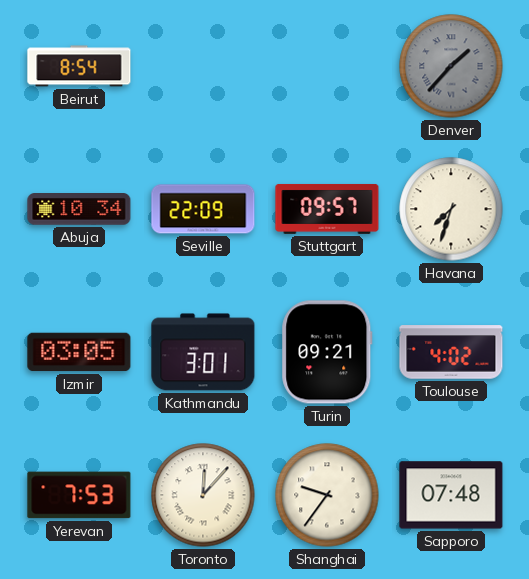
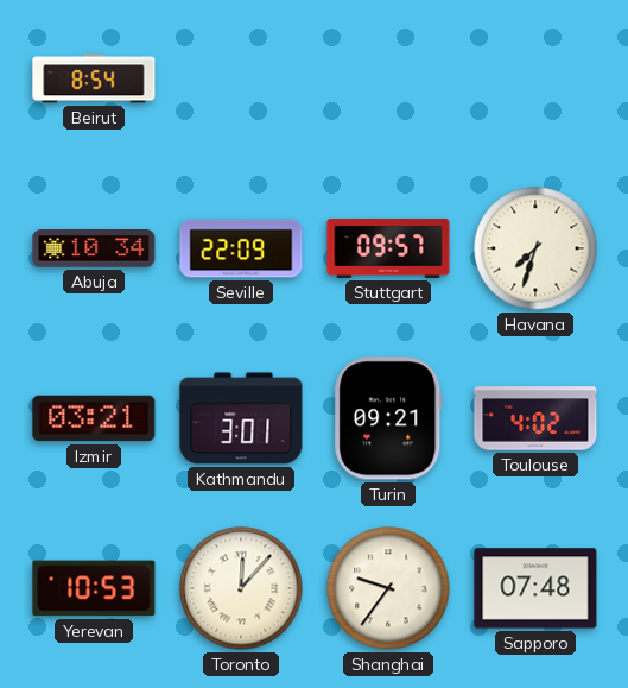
Denver: 1:37 -> none
Izmir: 03:05 -> 03:21
Yerevan: 7:53 -> 10:53
